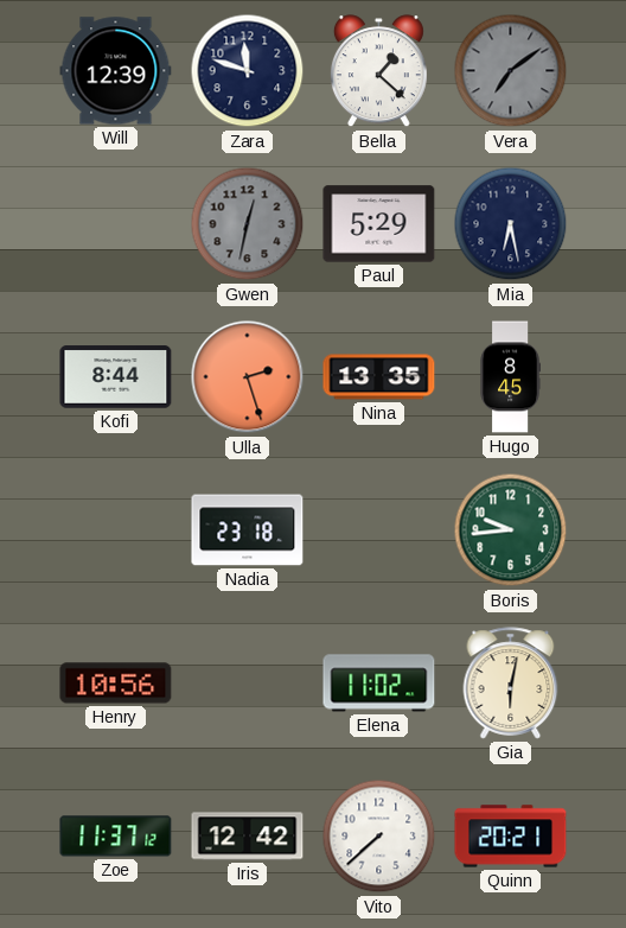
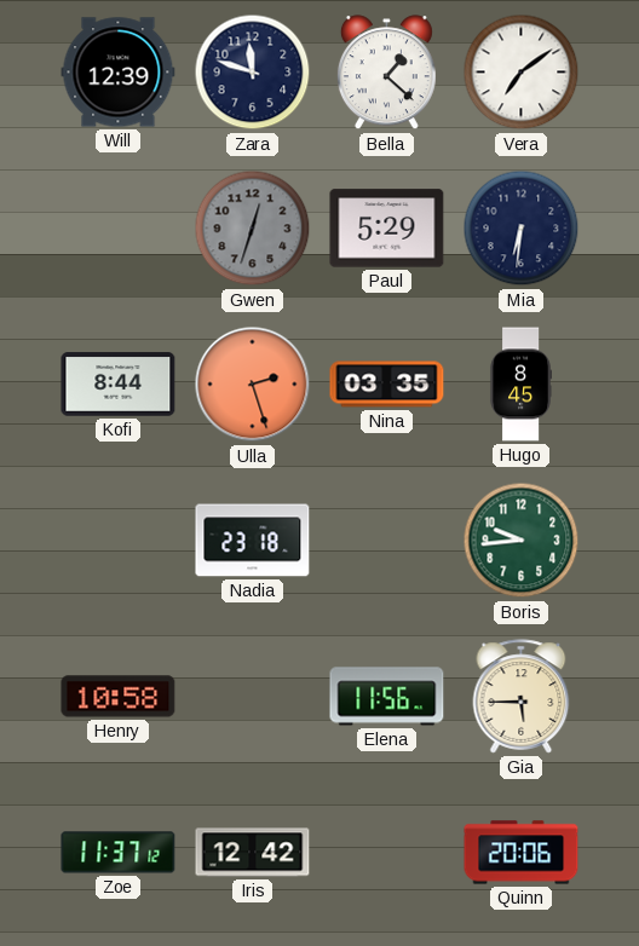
Vera dial: grey -> white
Gwen: 12:32 -> 12:33
Mia: 6:28 -> 6:31
Nina: 13:35 -> 03:35
Henry: 10:56 -> 10:58
Elena: 11:02 -> 11:56
Gia: 6:02 -> 5:45
Vito: 7:38 -> none
Quinn: 20:21 -> 20:06
